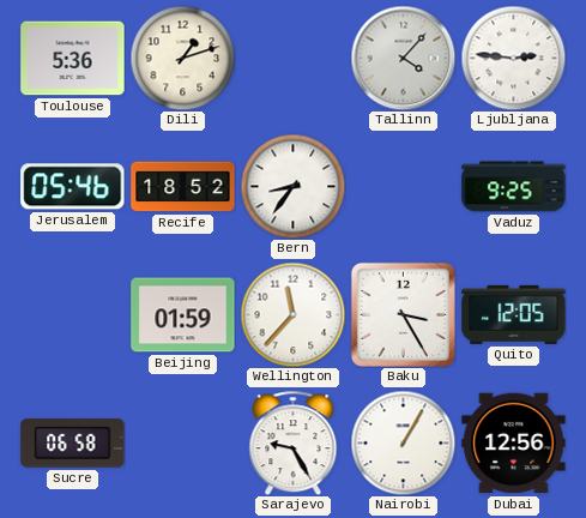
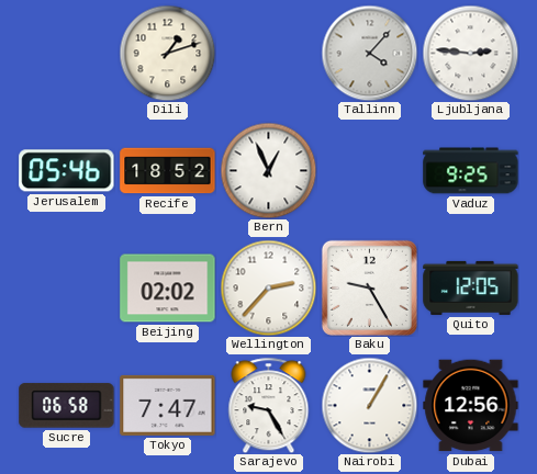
Toulouse: 5:36 -> none
Bern: 8:36 -> 12:56
Beijing: 01:59 -> 02:02
Wellington: 11:37 -> 2:37
Baku: 3:25 -> 9:25
Tokyo: none -> 7:47
